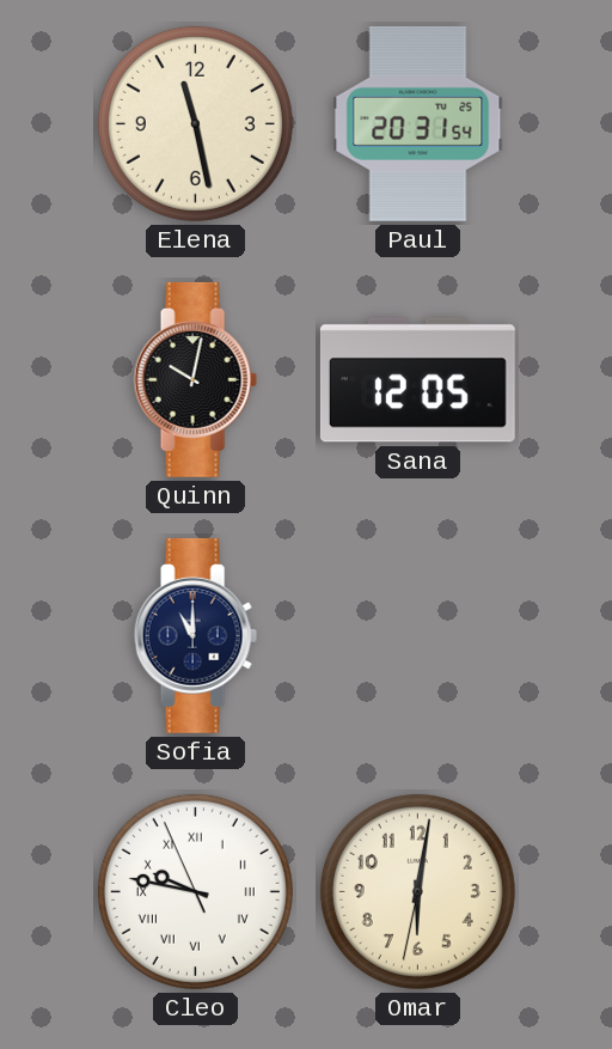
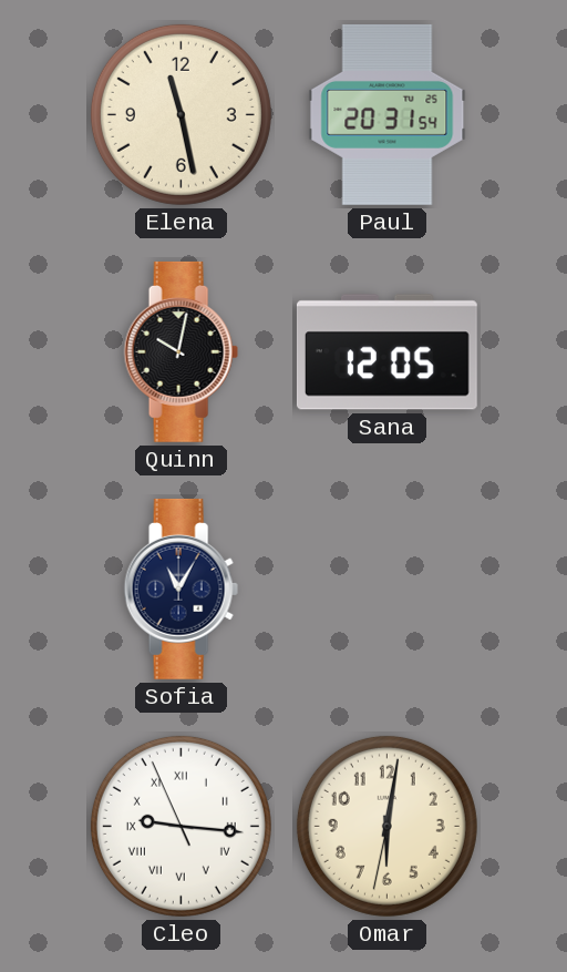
Sofia: 11:00 -> 11:05
Cleo: 9:46 -> 9:15
